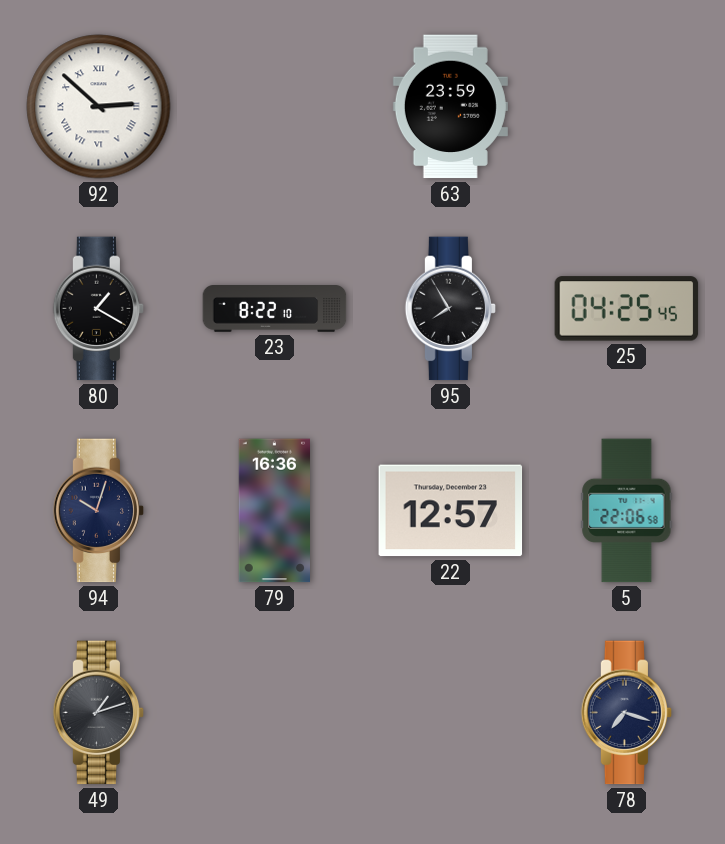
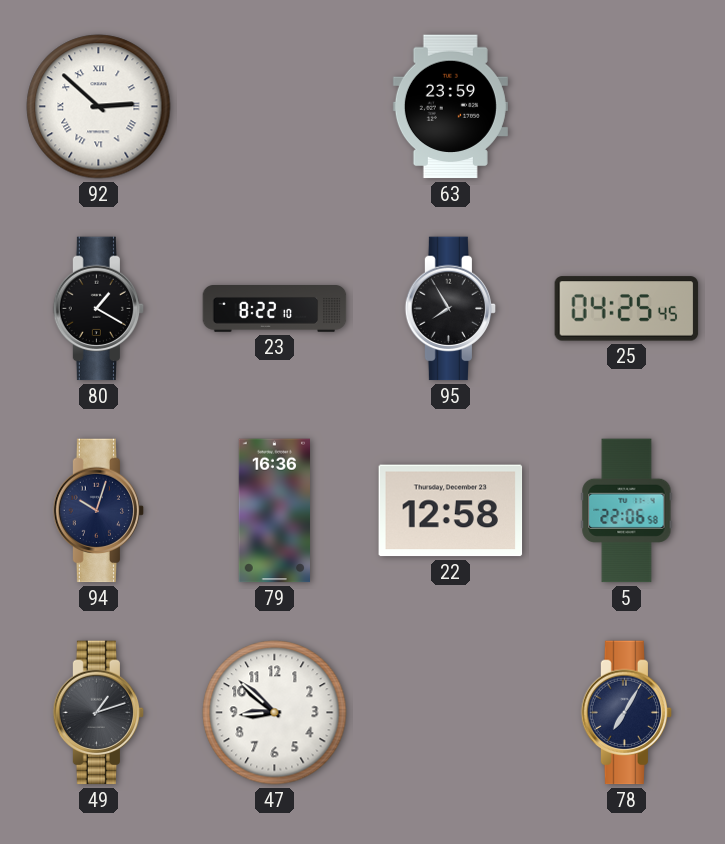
22: 12:57 -> 12:58
47: none -> 8:52
78: 7:18 -> 7:05
